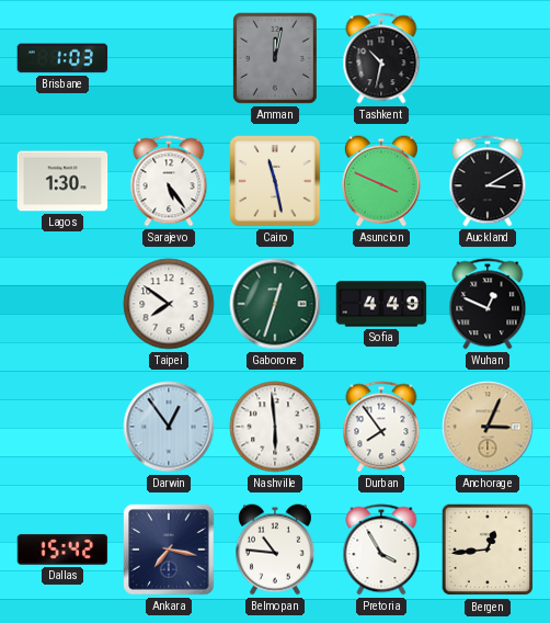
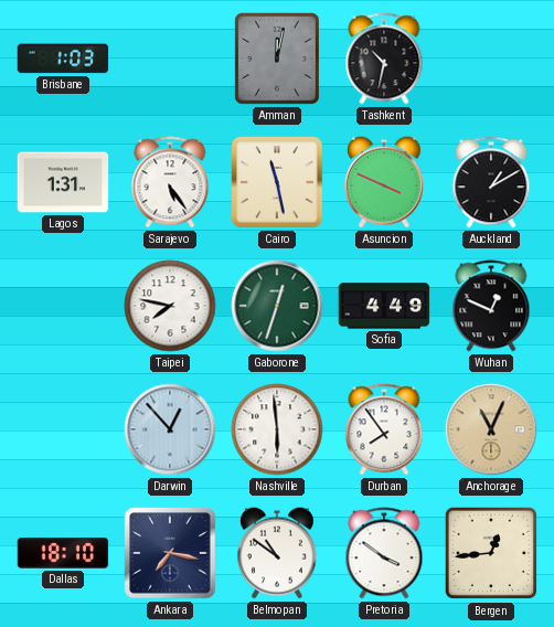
Lagos: 1:30 -> 1:31
Auckland: 3:10 -> 1:10
Taipei: 7:51 -> 7:47
Darwin: 12:54 -> 12:53
Anchorage: 3:04 -> 11:04
Dallas: 15:42 -> 18:10
Belmopan: 10:46 -> 10:51
Pretoria: 3:55 -> 3:51
